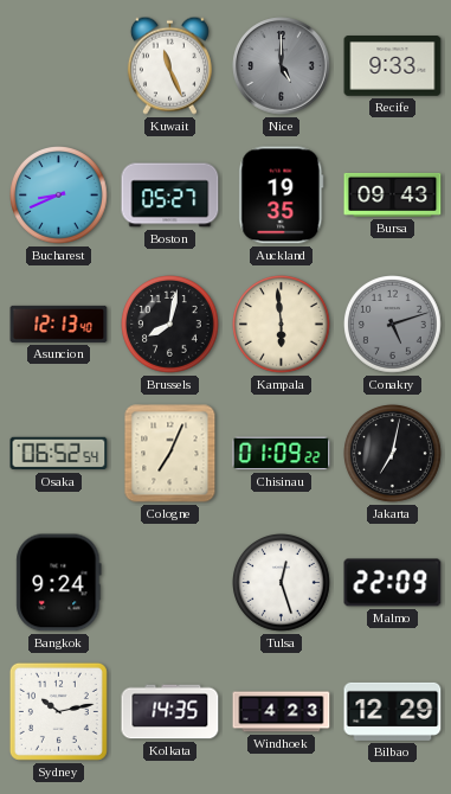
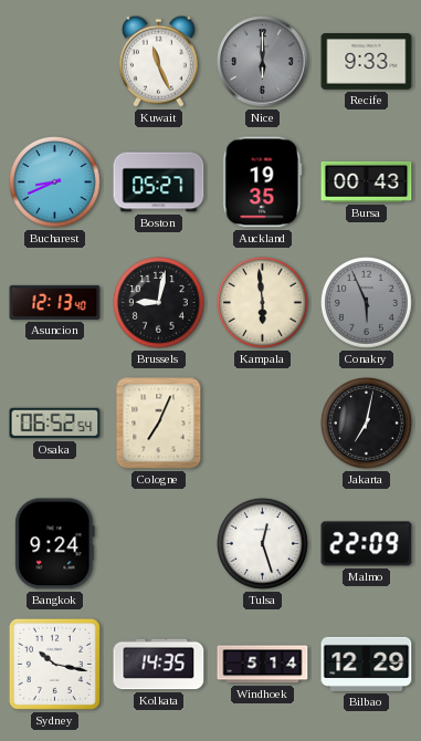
Nice: 5:00 -> 6:00
Bursa: 09:43 -> 00:43
Brussels: 8:02 -> 9:02
Conakry: 5:12 -> 5:56
Chisinau: 01:09 -> none
Sydney: 10:13 -> 10:17
Windhoek: 4:23 -> 5:14
